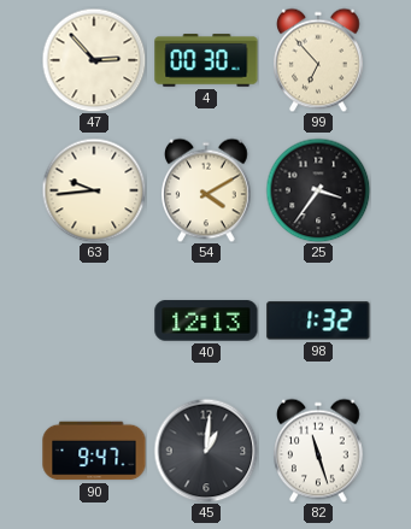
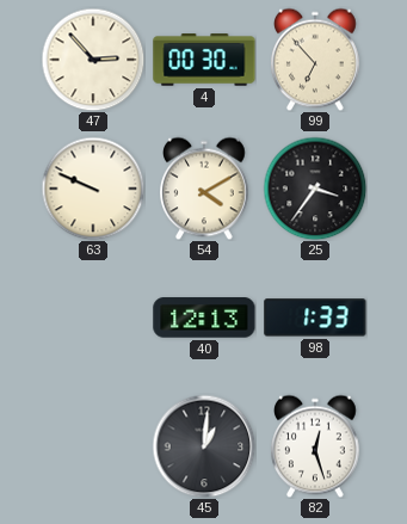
63: 9:44 -> 9:49
98: 1:32 -> 1:33
90: 9:47 -> none
82: 11:27 -> 12:27
